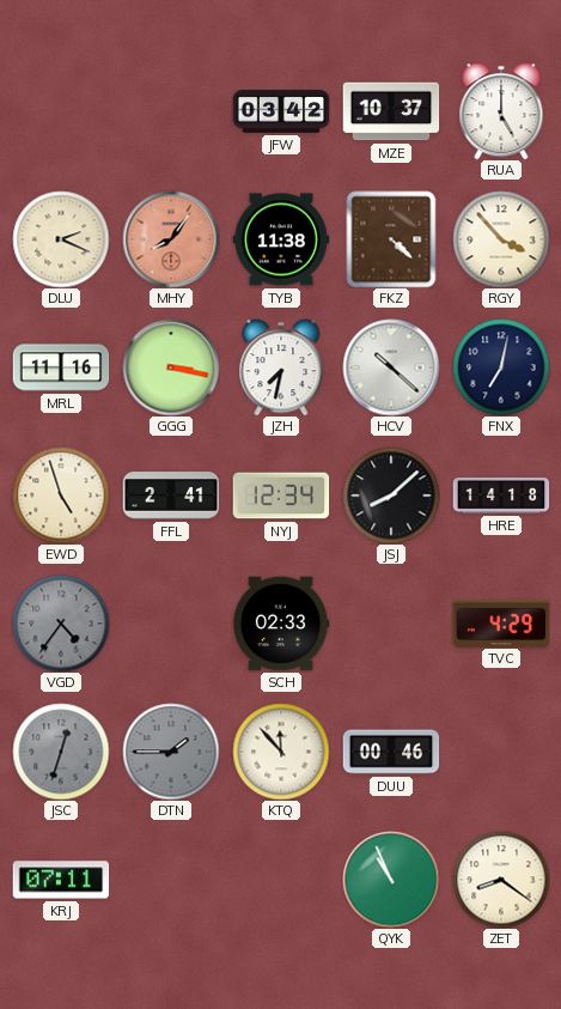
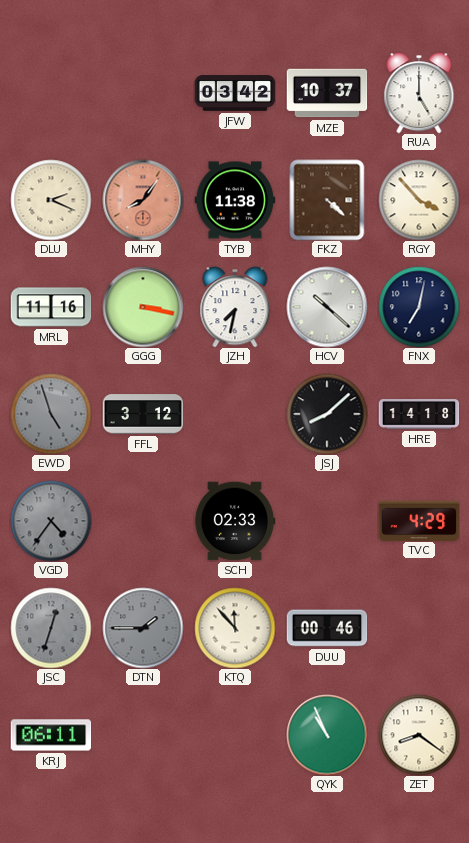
EWD dial: cream -> grey
FFL: 2:41 -> 3:12
NYJ: 12:34 -> none
KRJ: 07:11 -> 06:11
